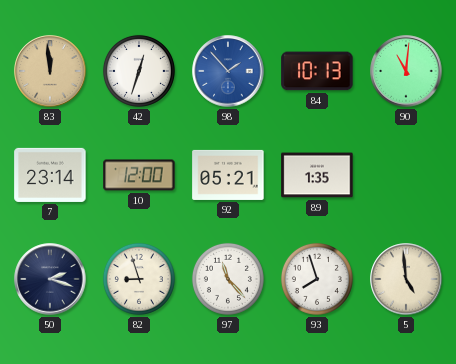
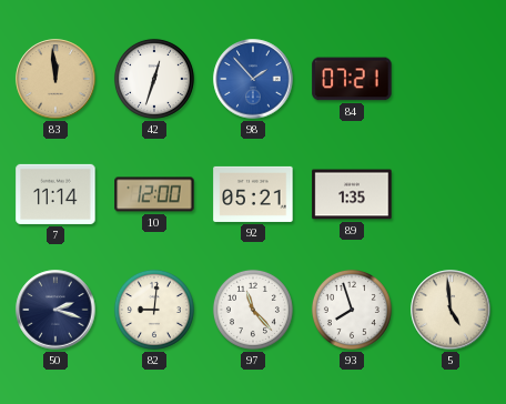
84: 10:13 -> 07:21
90: 11:01 -> none
7: 23:14 -> 11:14
82: 8:57 -> 9:01
